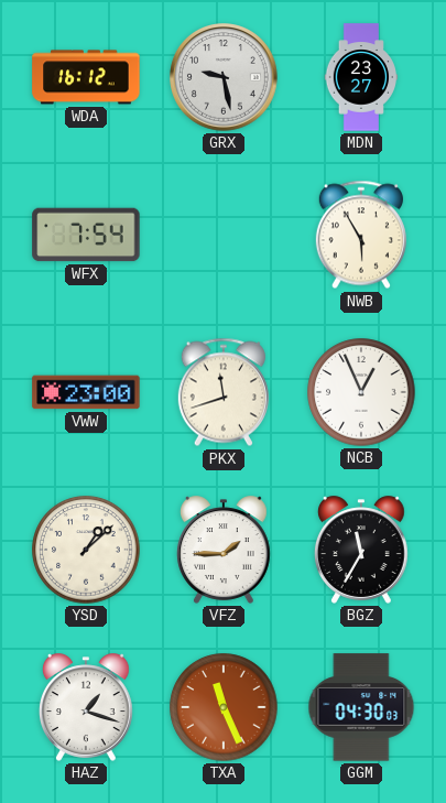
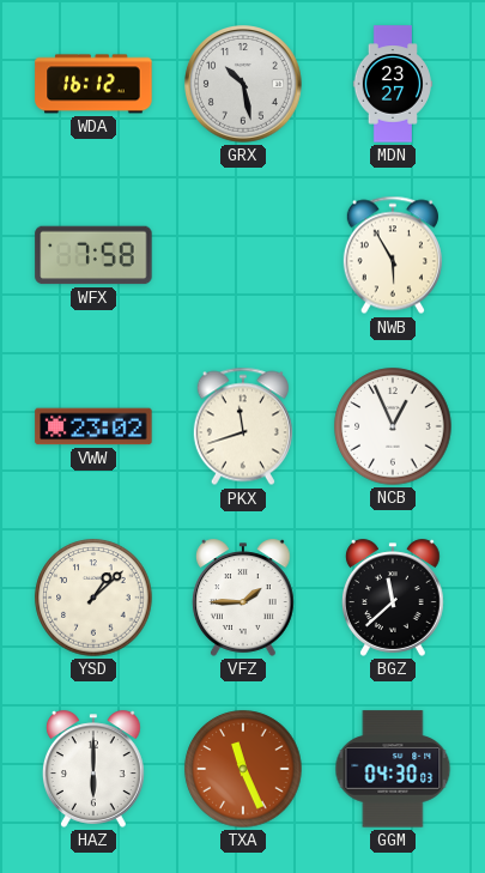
GRX: 9:28 -> 10:28
WFX: 7:54 -> 7:58
VWW: 23:00 -> 23:02
BGZ: 11:35 -> 11:38
HAZ: 1:18 -> 6:00
